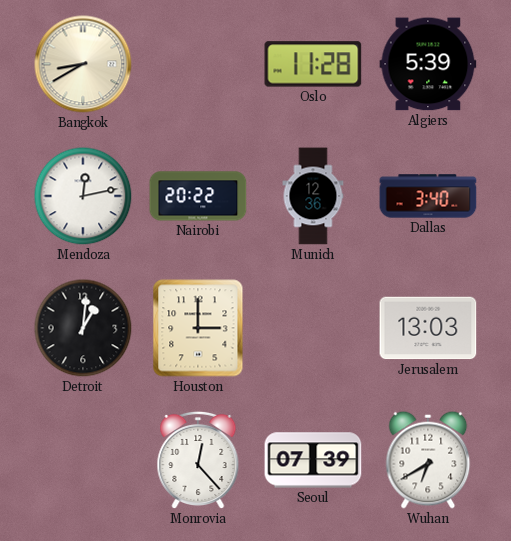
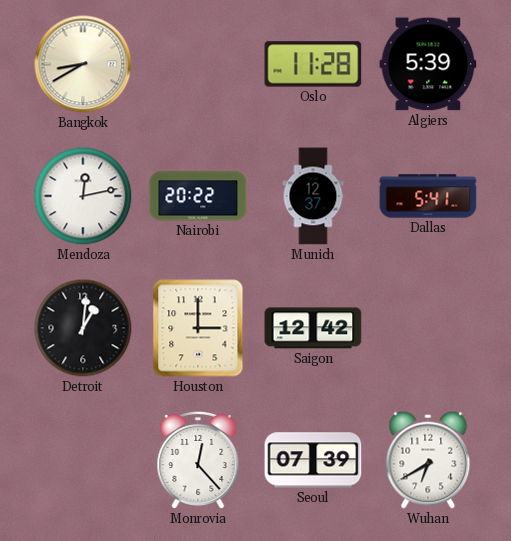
Munich: 12:36 -> 12:37
Dallas: 3:40 -> 5:41
Saigon: none -> 12:42
Jerusalem: 13:03 -> none
